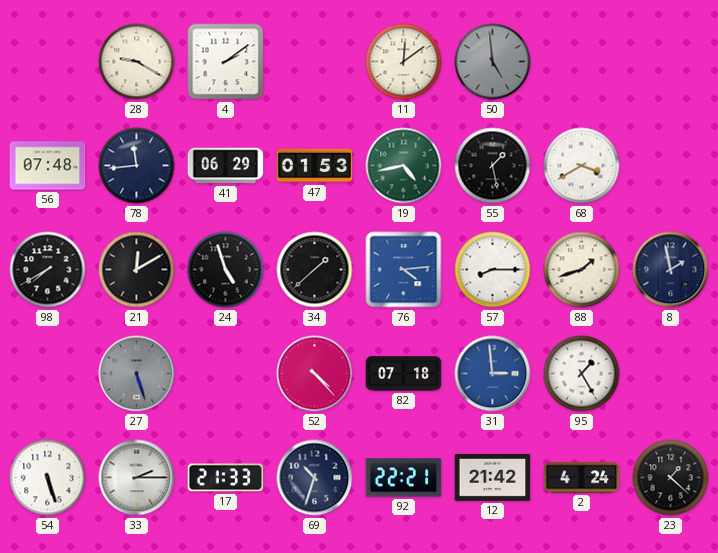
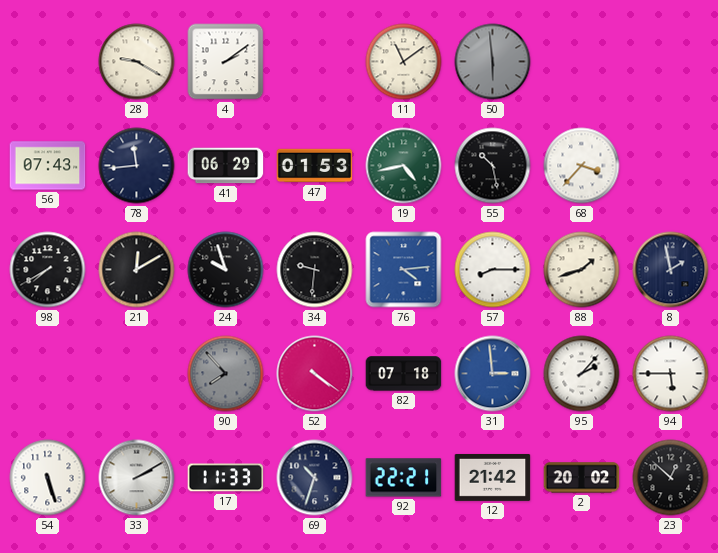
11: 12:09 -> 11:09
50: 4:59 -> 5:59
56: 07:48 -> 07:43
55: 1:28 -> 10:28
68: 3:40 -> 3:37
24: 4:57 -> 9:57
34: 1:38 -> 9:31
27: 5:27 -> none
90: none -> 7:53
52: 4:23 -> 4:21
95: 1:25 -> 2:07
94: none -> 5:45
33: 2:15 -> 2:10
17: 21:33 -> 11:33
2: 4:24 -> 20:02
23: 1:22 -> 12:52
